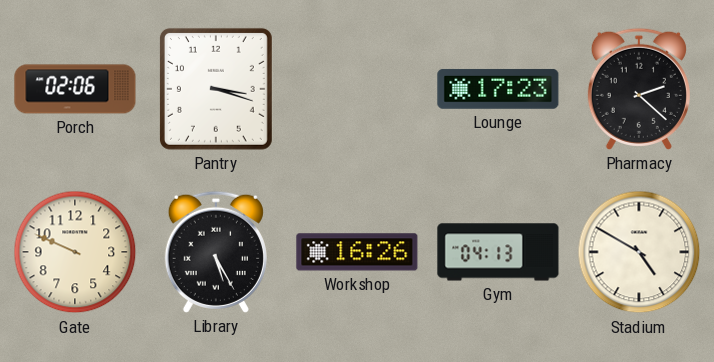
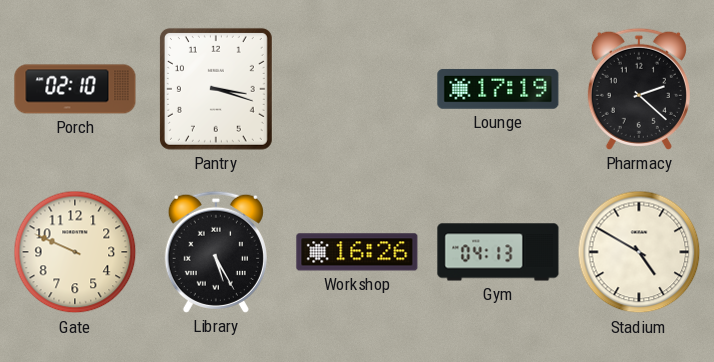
Porch: 02:06 -> 02:10
Lounge: 17:23 -> 17:19
